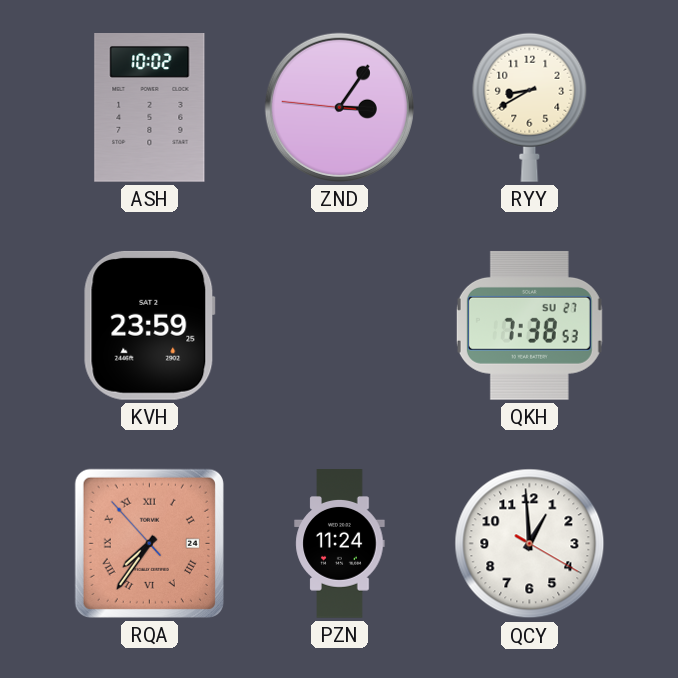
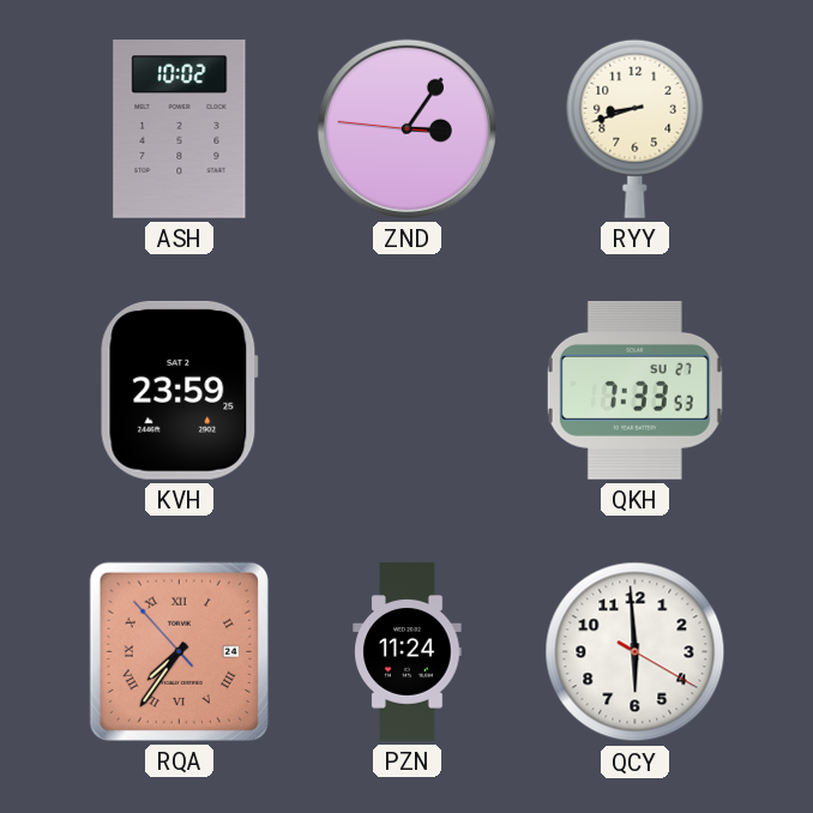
RYY: 8:40 -> 8:42
QKH: 7:38 -> 7:33
QCY: 12:59 -> 5:59
